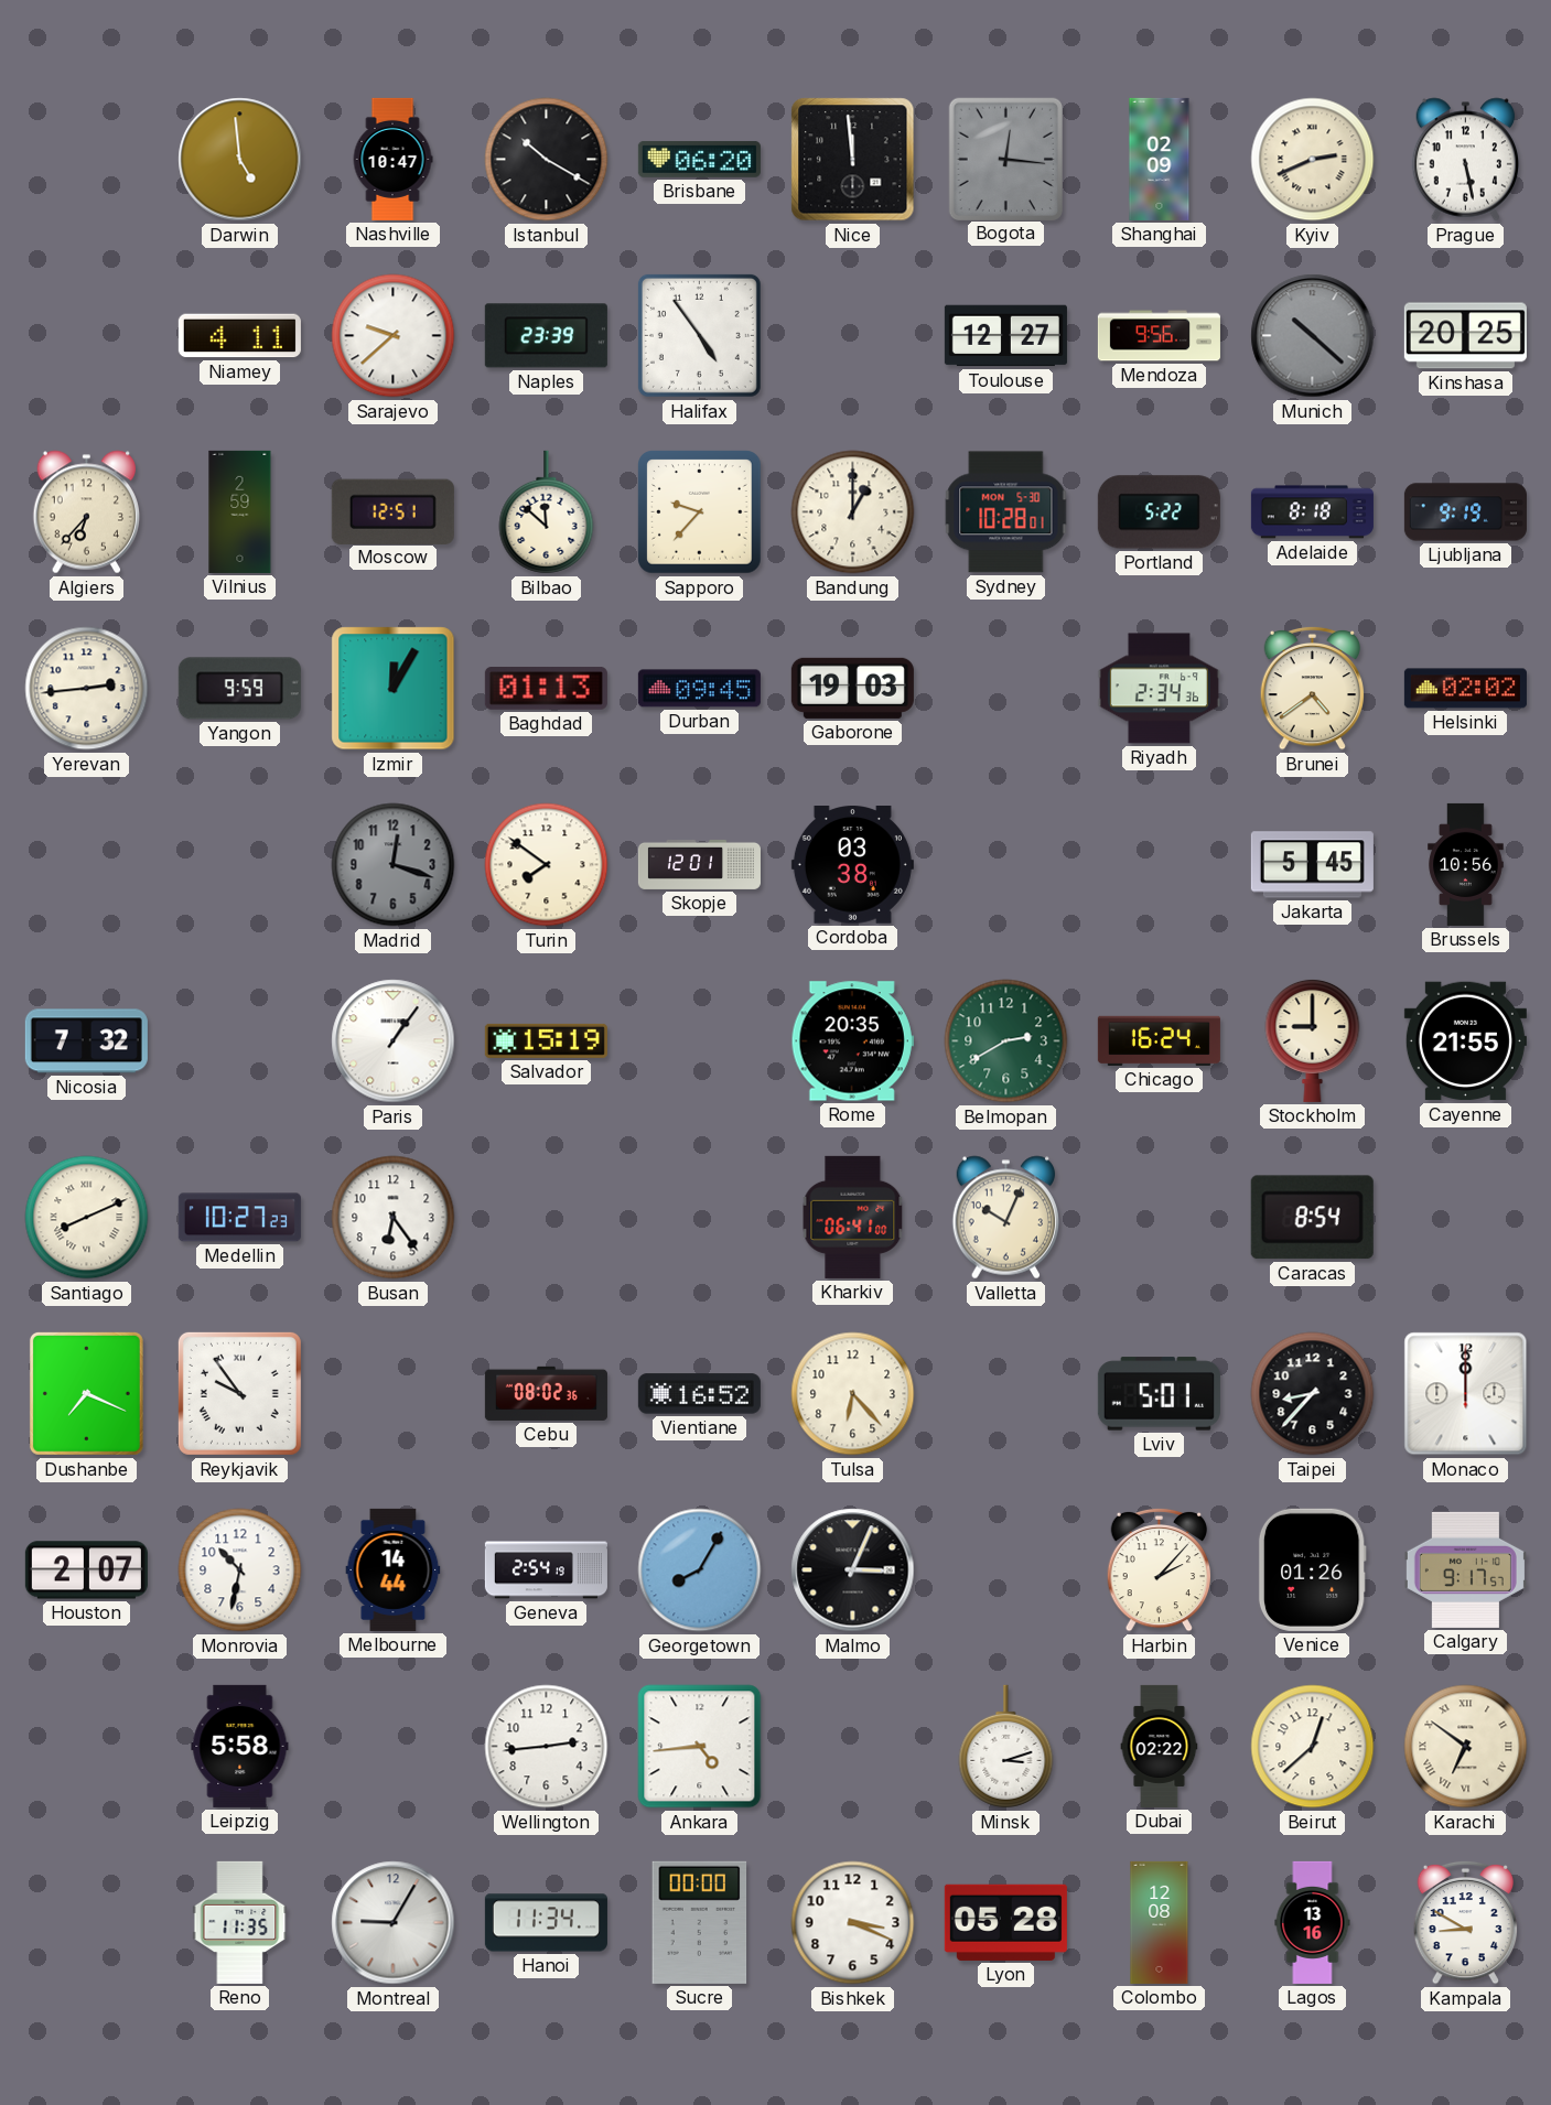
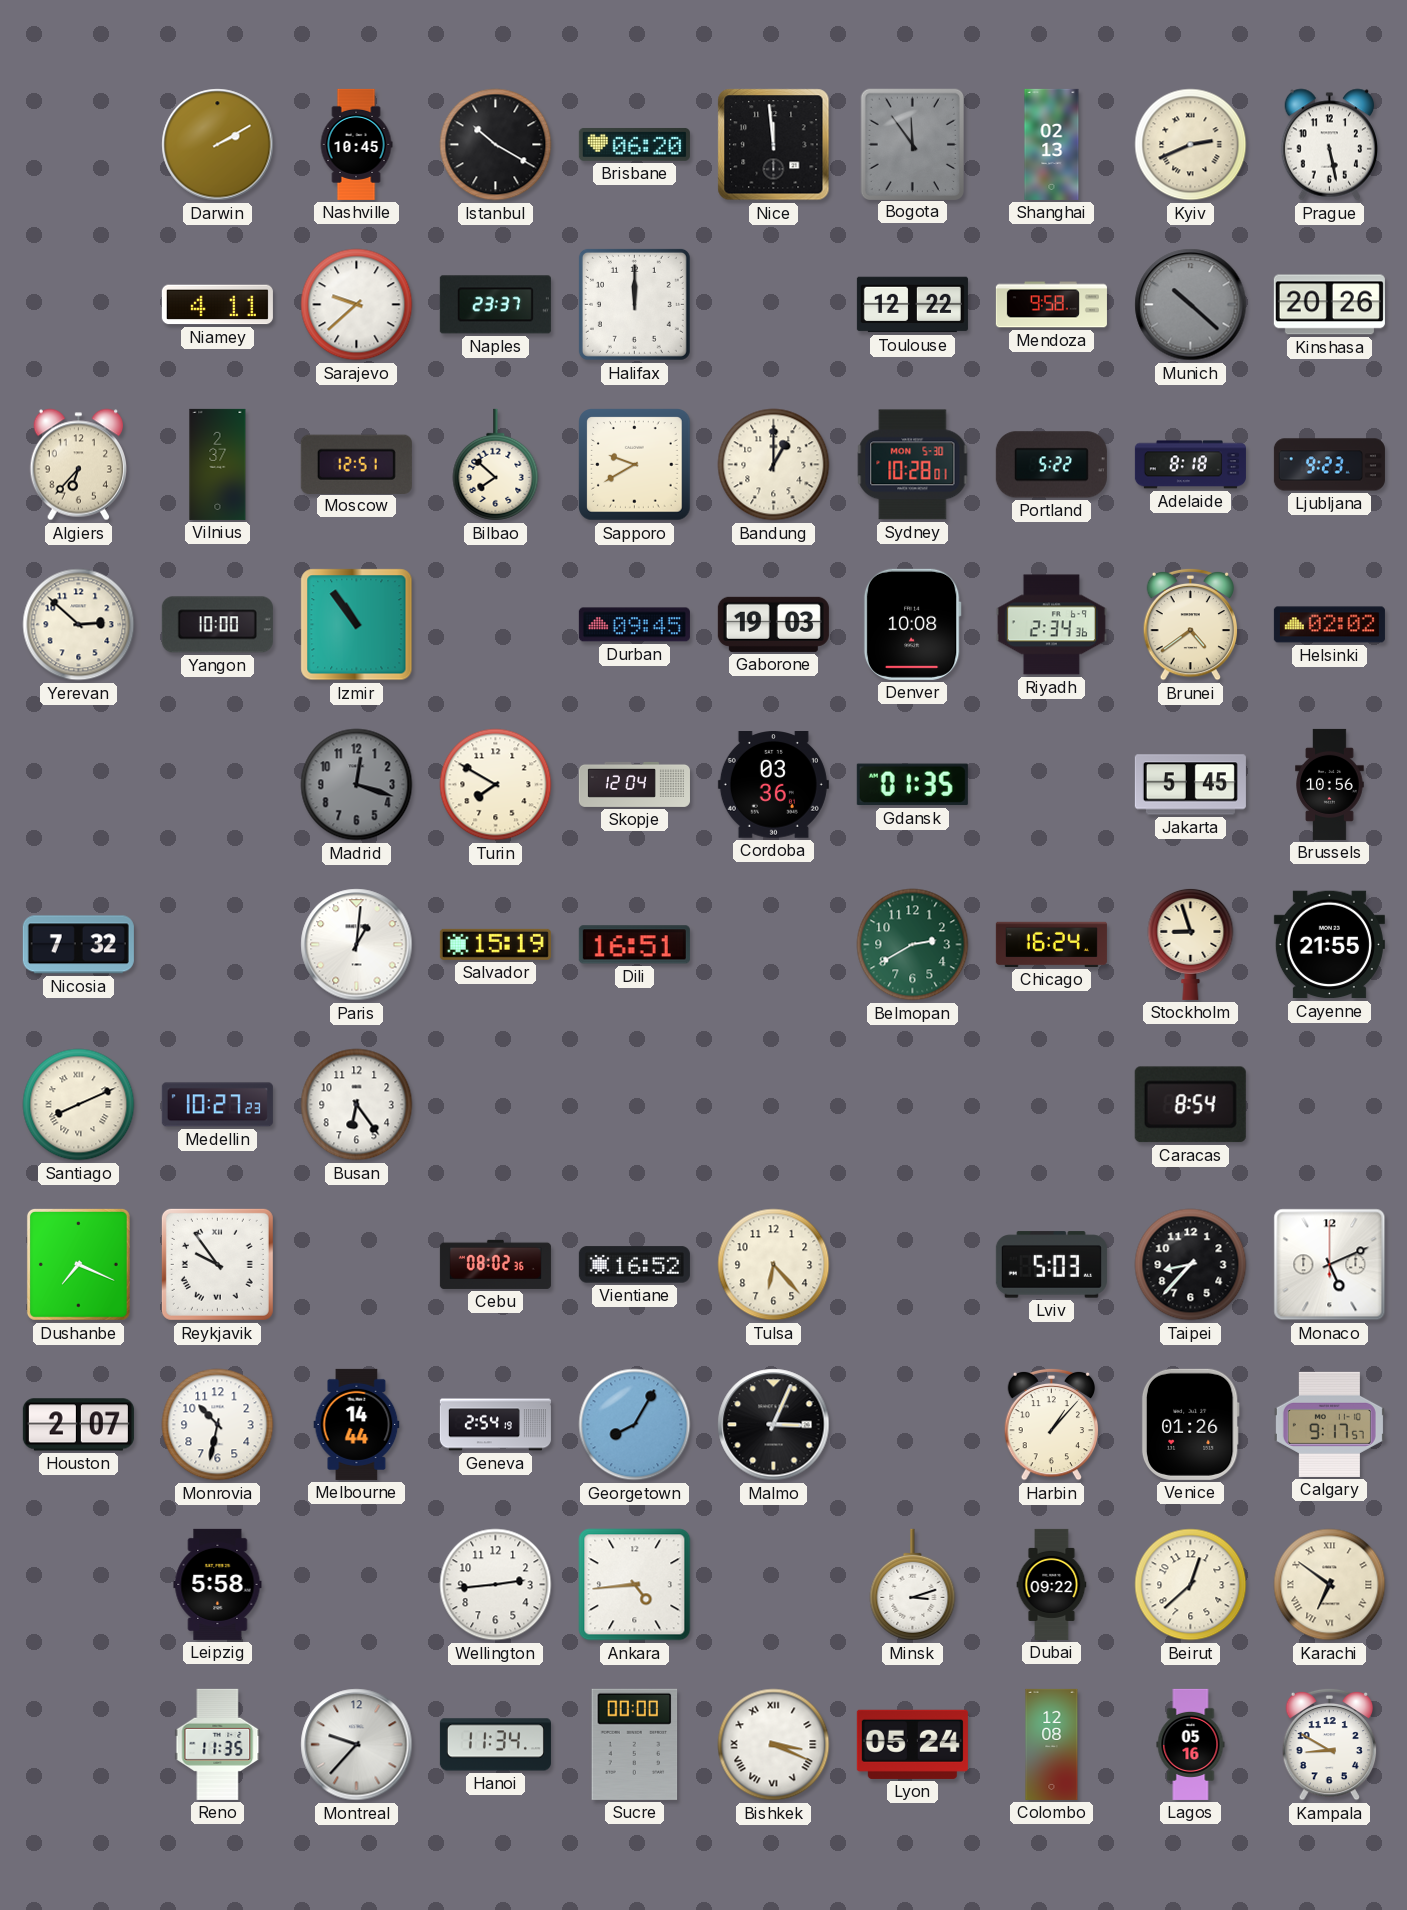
Darwin: 4:59 -> 2:10
Nashville: 10:47 -> 10:45
Bogota: 12:16 -> 11:54
Shanghai: 02:09 -> 02:13
Naples: 23:39 -> 23:37
Halifax: 4:54 -> 12:00
Toulouse: 12:27 -> 12:22
Mendoza: 9:56 -> 9:58
Kinshasa: 20:25 -> 20:26
Vilnius: 2:59 -> 2:37
Bilbao: 11:52 -> 7:52
Sapporo: 9:37 -> 9:40
Ljubljana: 9:19 -> 9:23
Yerevan: 2:44 -> 2:52
Yangon: 9:59 -> 10:00
Izmir: 12:05 -> 10:54
Baghdad: 01:13 -> none
Denver: none -> 10:08
Turin: 7:51 -> 7:50
Skopje: 12:01 -> 12:04
Cordoba: 03:38 -> 03:36
Gdansk: none -> 01:35
Paris: 1:06 -> 1:01
Dili: none -> 16:51
Rome: 20:35 -> none
Stockholm: 9:00 -> 8:57
Kharkiv: 06:41 -> none
Valletta: 10:04 -> none
Lviv: 5:01 -> 5:03
Monaco: 12:00 -> 5:11
Harbin: 2:07 -> 1:07
Dubai: 02:22 -> 09:22
Montreal: 9:05 -> 9:37
Bishkek numerals: Arabic -> Roman
Lyon: 05:28 -> 05:24
Lagos: 13:16 -> 05:16
